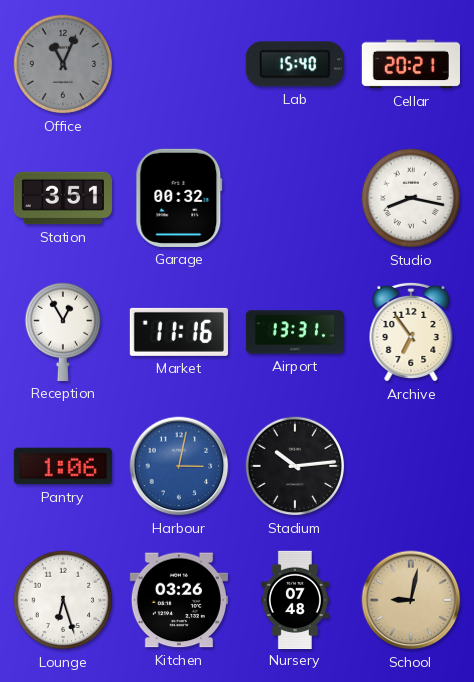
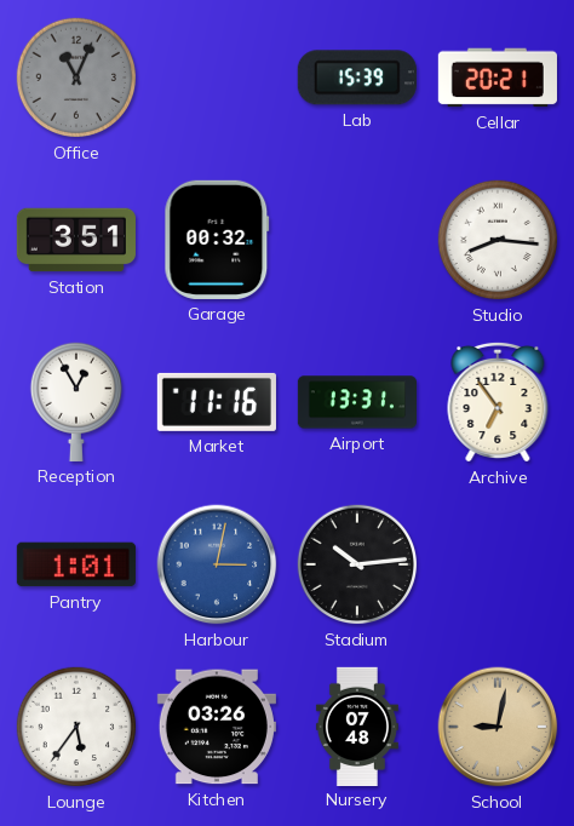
Lab: 15:40 -> 15:39
Studio: 8:17 -> 8:16
Pantry: 1:06 -> 1:01
Lounge: 6:27 -> 5:36
